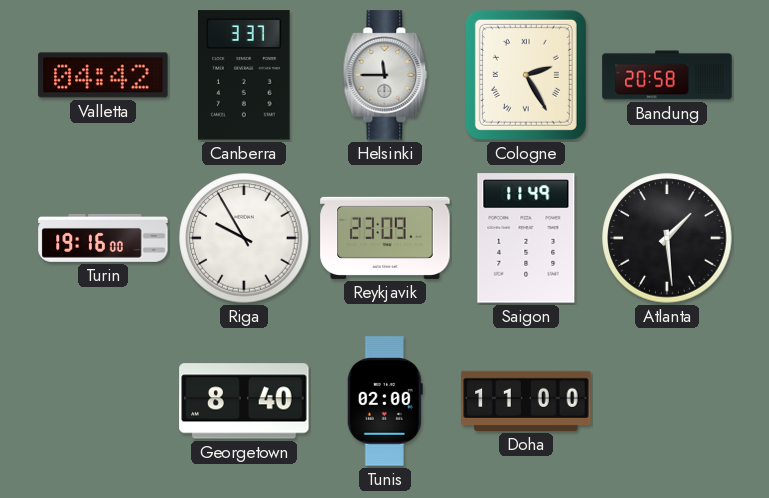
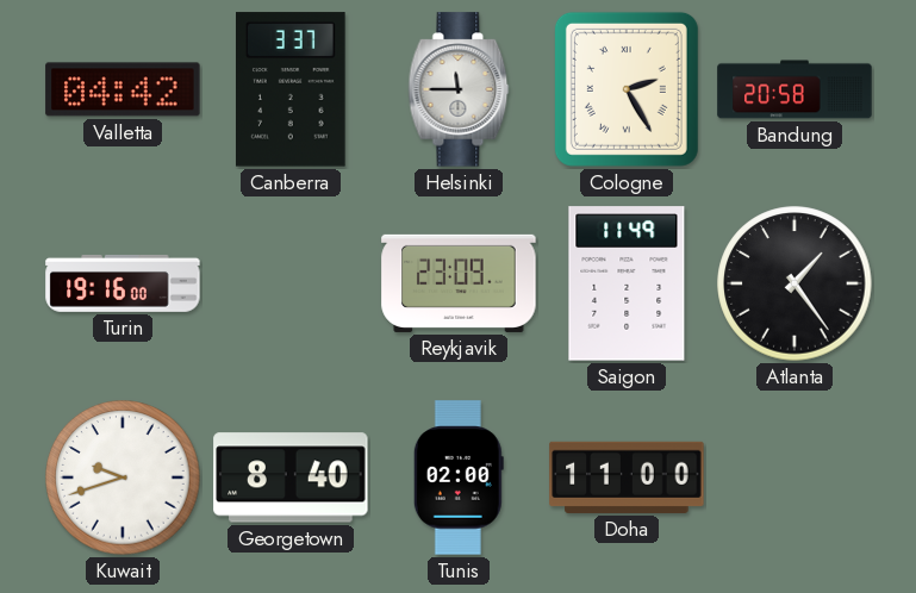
Riga: 9:55 -> none
Atlanta: 1:29 -> 1:24
Kuwait: none -> 9:42
